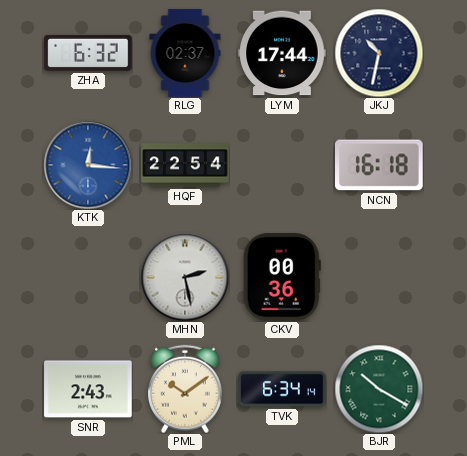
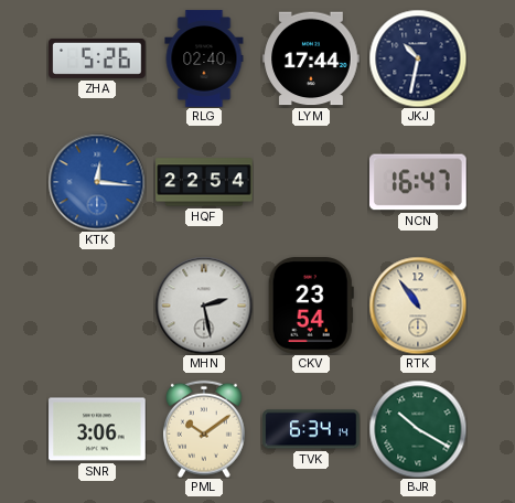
ZHA: 6:32 -> 5:26
RLG: 02:37 -> 02:40
NCN: 16:18 -> 16:47
CKV: 00:36 -> 23:54
RTK: none -> 10:54
SNR: 2:43 -> 3:06
